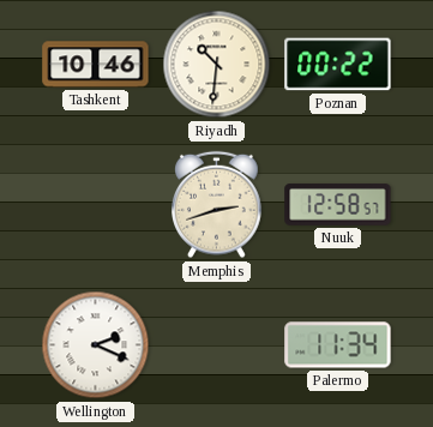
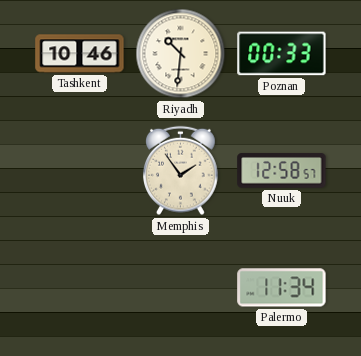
Poznan: 00:22 -> 00:33
Memphis: 2:42 -> 1:54
Wellington: 2:19 -> none
